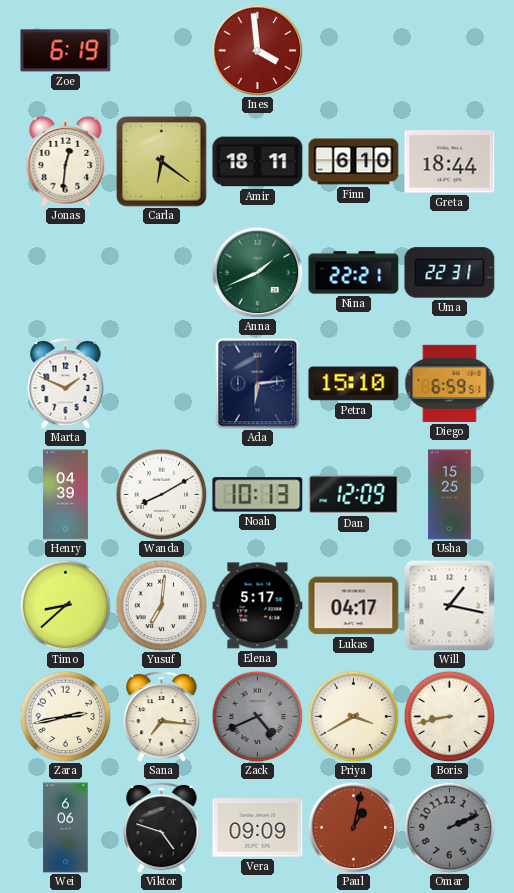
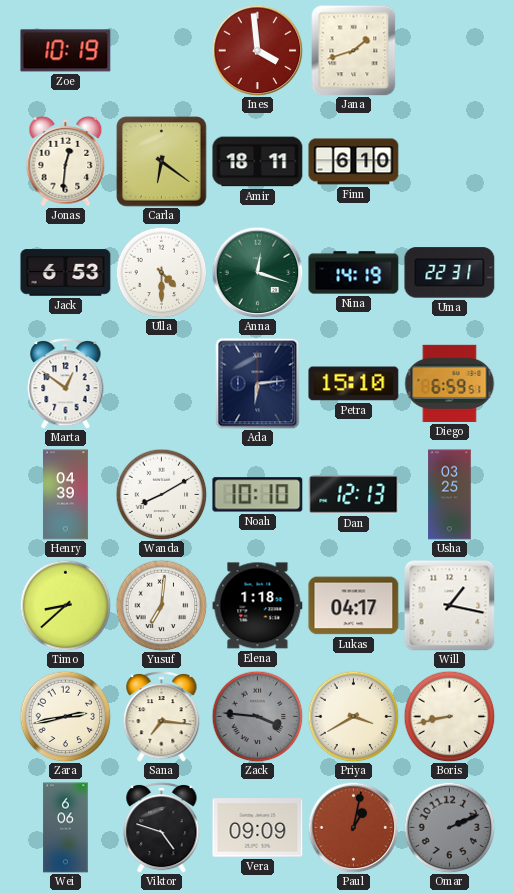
Zoe: 6:19 -> 10:19
Jana: none -> 1:42
Greta: 18:44 -> none
Jack: none -> 6:53
Ulla: none -> 4:30
Anna: 1:41 -> 12:18
Nina: 22:21 -> 14:19
Marta: 1:49 -> 12:51
Noah: 10:13 -> 10:10
Dan: 12:09 -> 12:13
Usha: 15:25 -> 03:25
Elena: 5:17 -> 1:18
Zack: 4:41 -> 3:46
